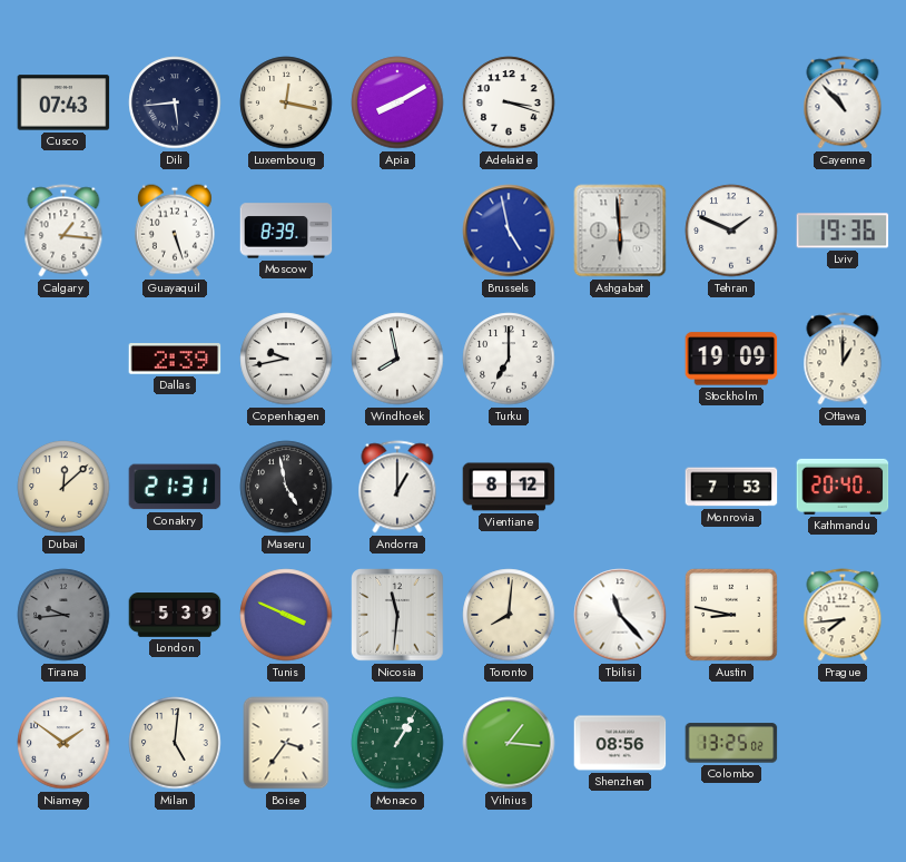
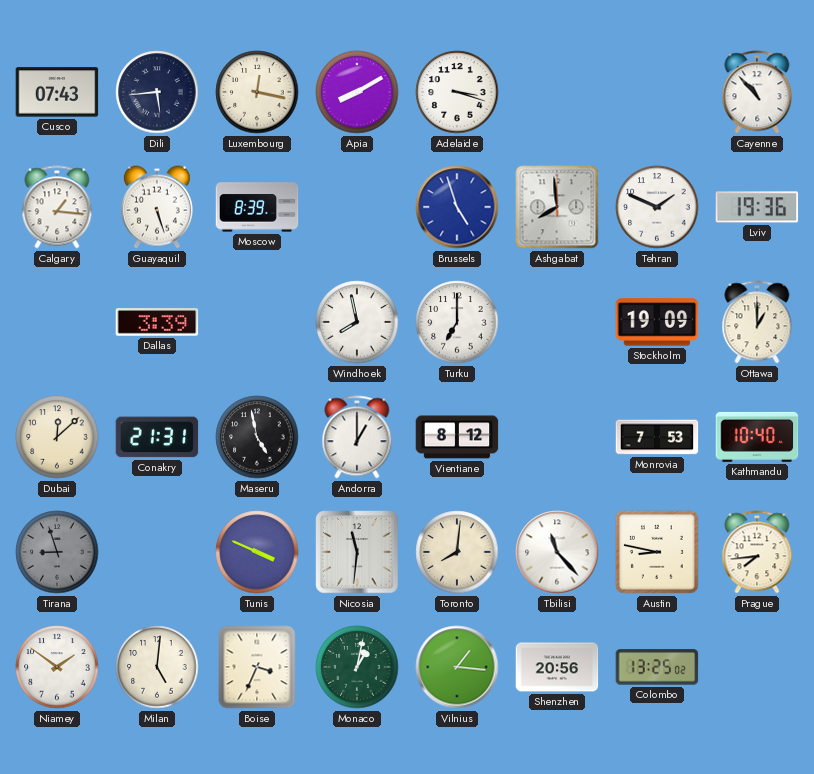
Brussels: 4:58 -> 4:57
Ashgabat: 5:59 -> 7:59
Dallas: 2:39 -> 3:39
Copenhagen: 9:43 -> none
Kathmandu: 20:40 -> 10:40
Tirana: 9:44 -> 8:57
London: 5:39 -> none
Boise: 3:36 -> 3:34
Monaco: 1:05 -> 1:02
Shenzhen: 08:56 -> 20:56
